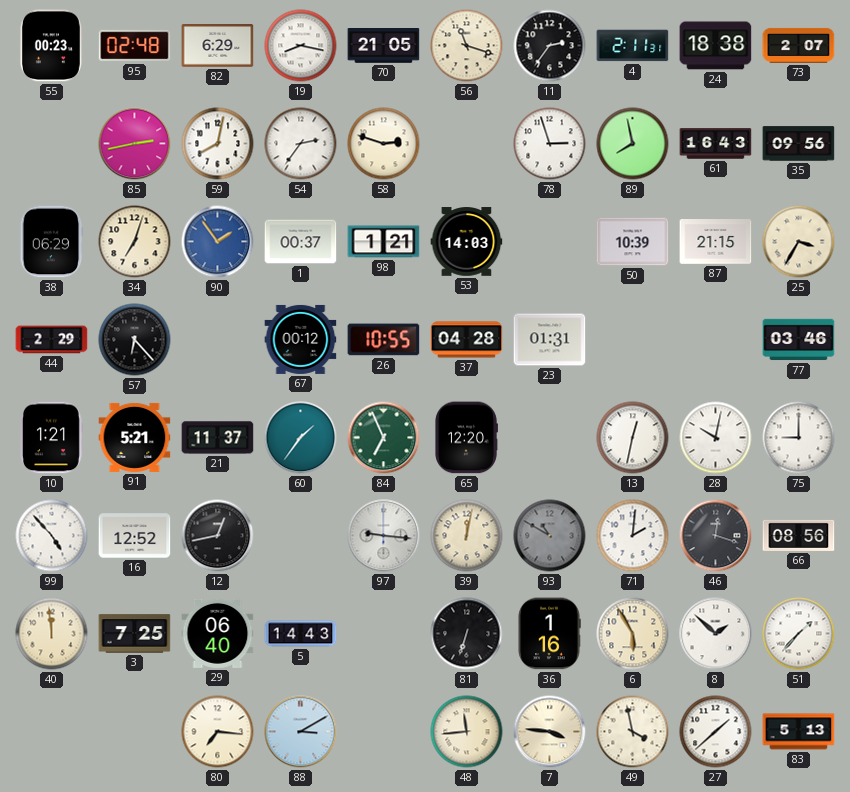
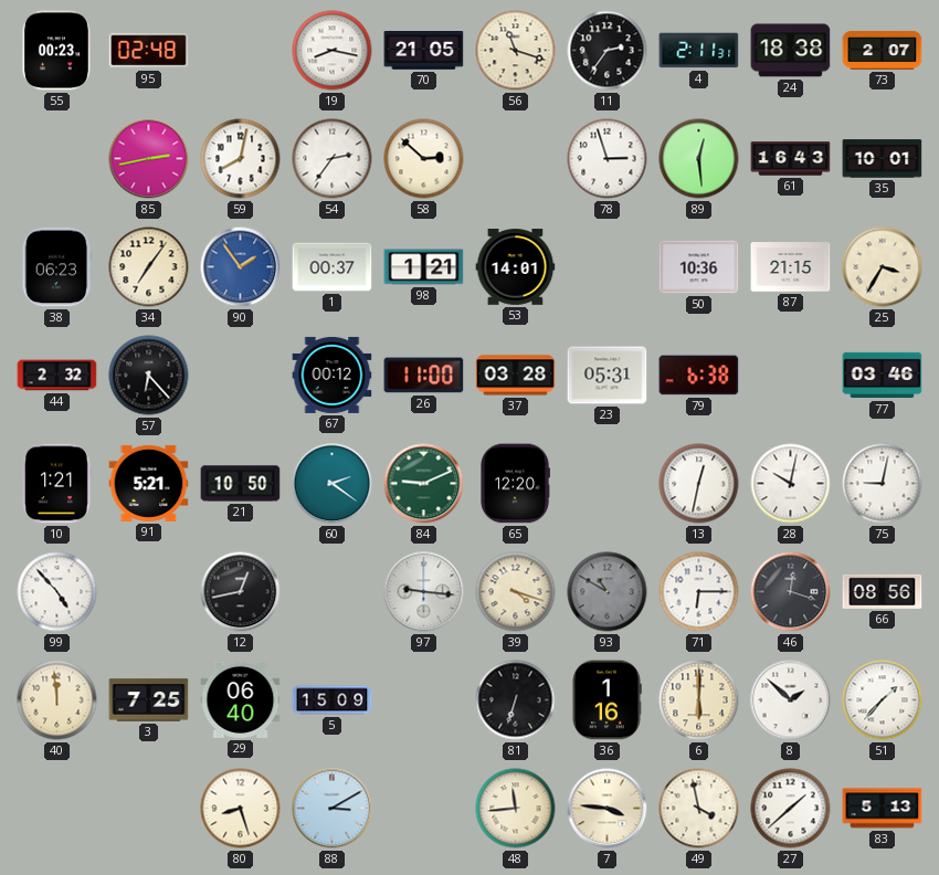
82: 6:29 -> none
58: 2:48 -> 2:52
89: 7:58 -> 12:29
35: 09:56 -> 10:01
38: 06:29 -> 06:23
34: 7:03 -> 7:06
53: 14:03 -> 14:01
50: 10:39 -> 10:36
44: 2:29 -> 2:32
26: 10:55 -> 11:00
37: 04:28 -> 03:28
23: 01:31 -> 05:31
79: none -> 6:38
21: 11:37 -> 10:50
60: 1:36 -> 2:21
84: 6:56 -> 9:11
75: 9:00 -> 9:02
16: 12:52 -> none
39: 12:02 -> 4:18
71: 2:01 -> 6:15
5: 14:43 -> 15:09
6: 5:55 -> 6:00
80: 7:16 -> 8:27
